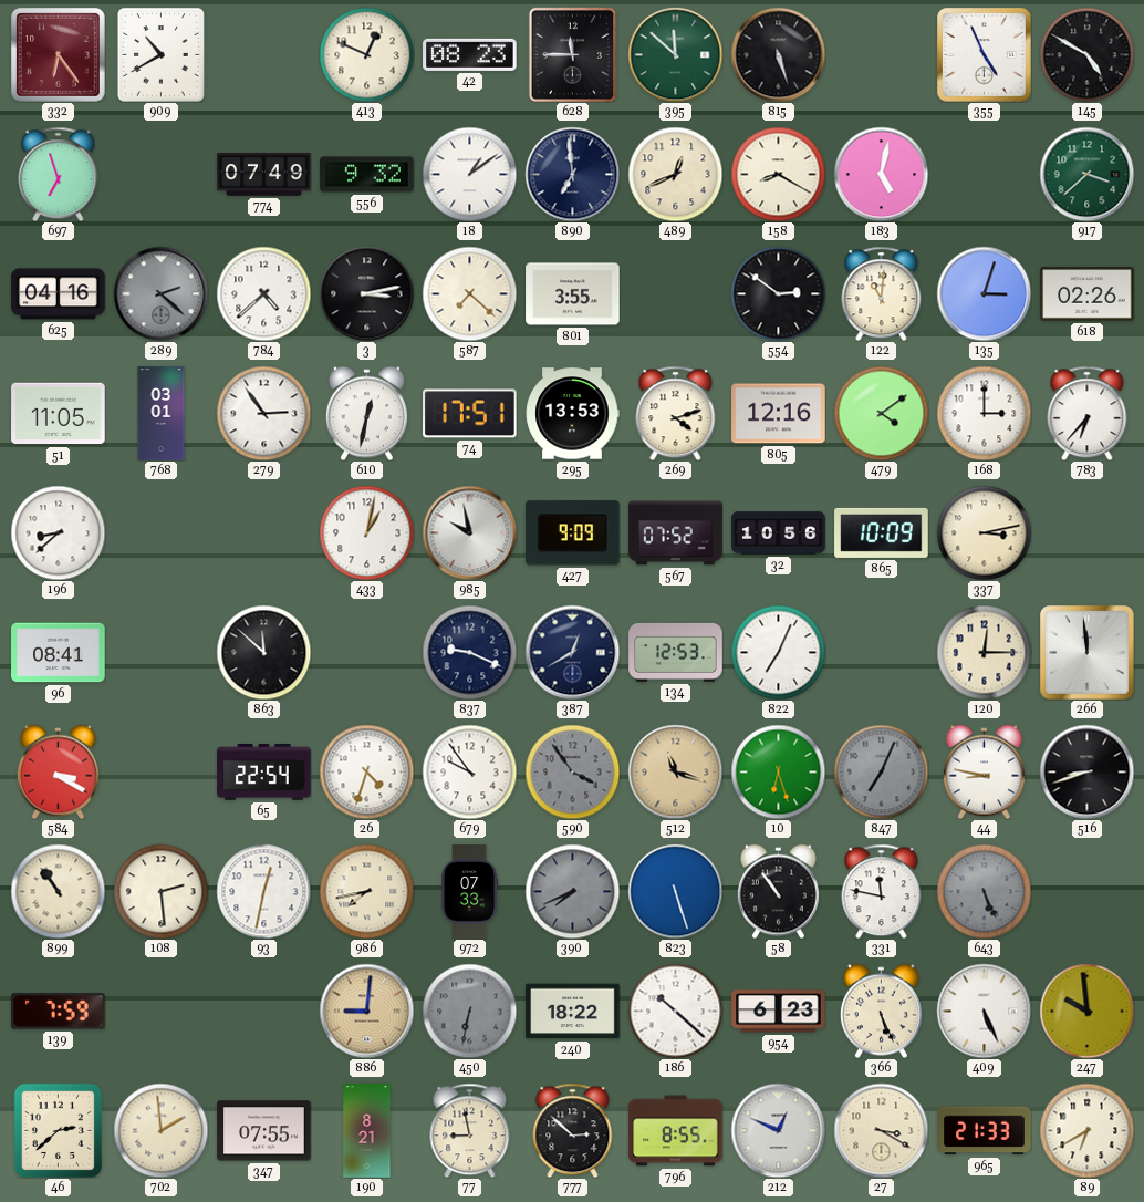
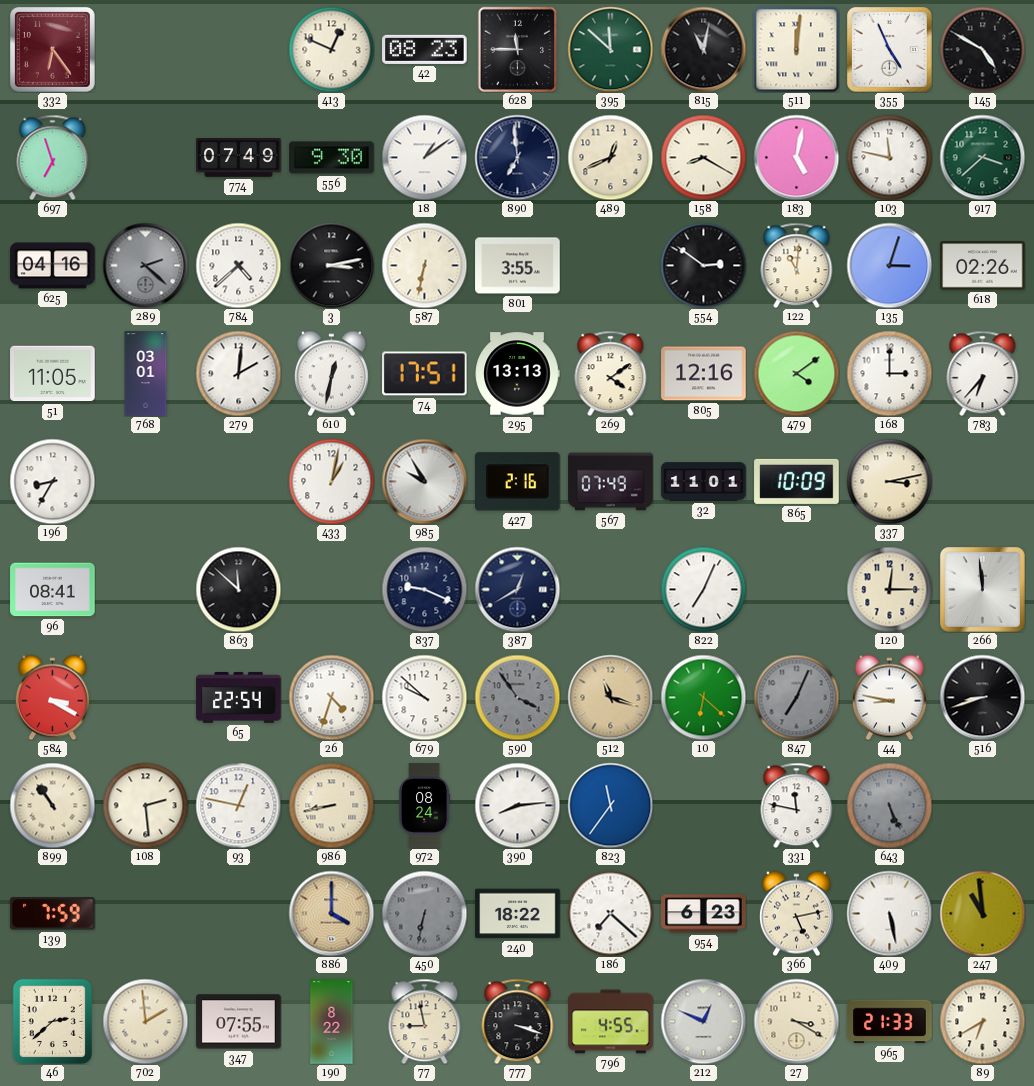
909: 10:40 -> none
815: 5:27 -> 11:02
511: none -> 12:01
556: 9:32 -> 9:30
103: none -> 11:47
587: 7:22 -> 6:32
279: 2:54 -> 2:01
295: 13:53 -> 13:13
269: 4:12 -> 4:09
196: 8:38 -> 8:35
985: 9:58 -> 9:55
427: 9:09 -> 2:16
567: 07:52 -> 07:49
32: 10:56 -> 11:01
134: 12:53 -> none
679: 9:54 -> 9:52
10: 6:27 -> 6:22
93: 12:32 -> 12:47
986: 7:43 -> 8:43
972: 07:33 -> 08:24
390: 7:41 -> 8:14
390 dial: grey -> white
823: 5:27 -> 11:36
58: 10:54 -> none
886: 9:01 -> 4:00
186: 10:22 -> 7:22
366: 5:26 -> 5:13
409: 5:26 -> 5:28
247: 9:59 -> 10:59
190: 8:21 -> 8:22
777: 2:52 -> 3:18
796: 8:55 -> 4:55
